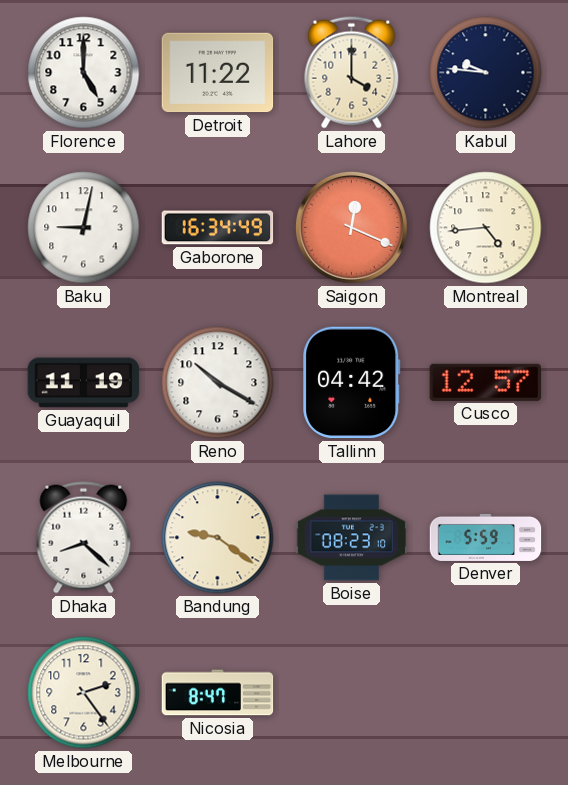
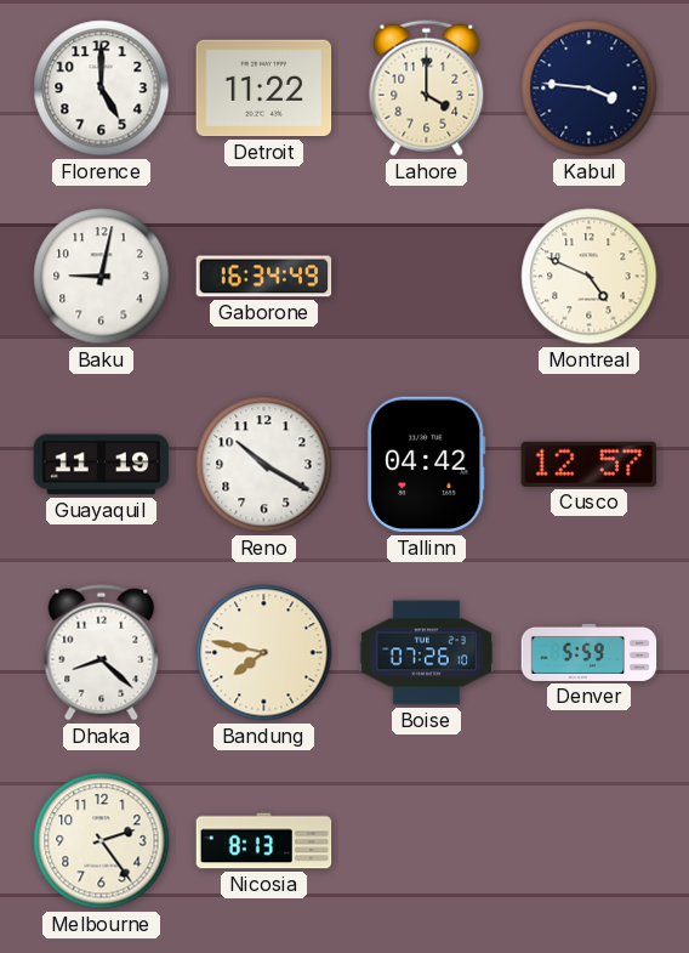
Kabul: 9:46 -> 3:46
Saigon: 12:19 -> none
Montreal: 4:44 -> 4:49
Bandung: 9:21 -> 7:47
Boise: 08:23 -> 07:26
Nicosia: 8:47 -> 8:13
